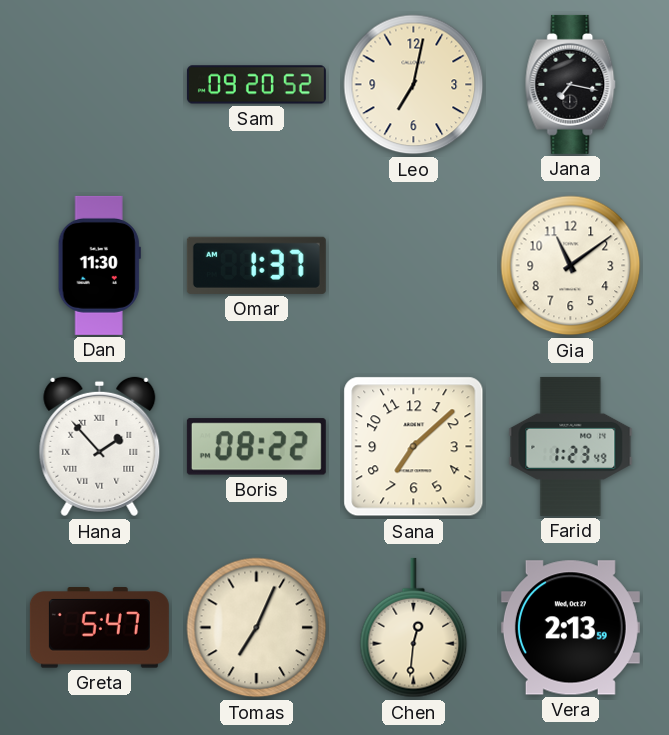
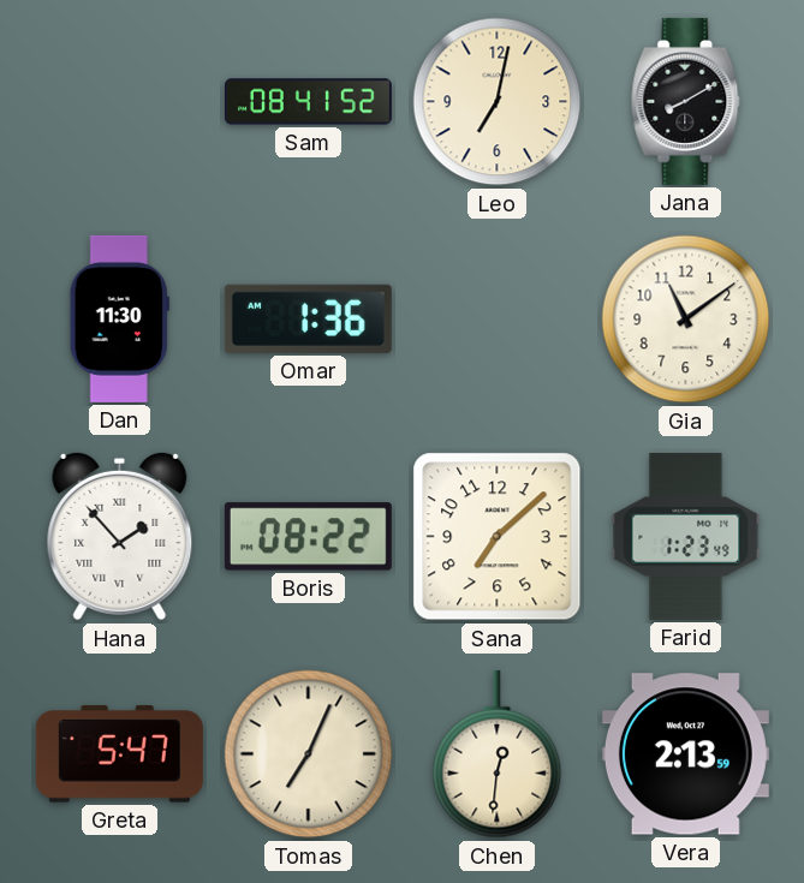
Sam: 09:20 -> 08:41
Jana: 7:17 -> 8:10
Omar: 1:37 -> 1:36
